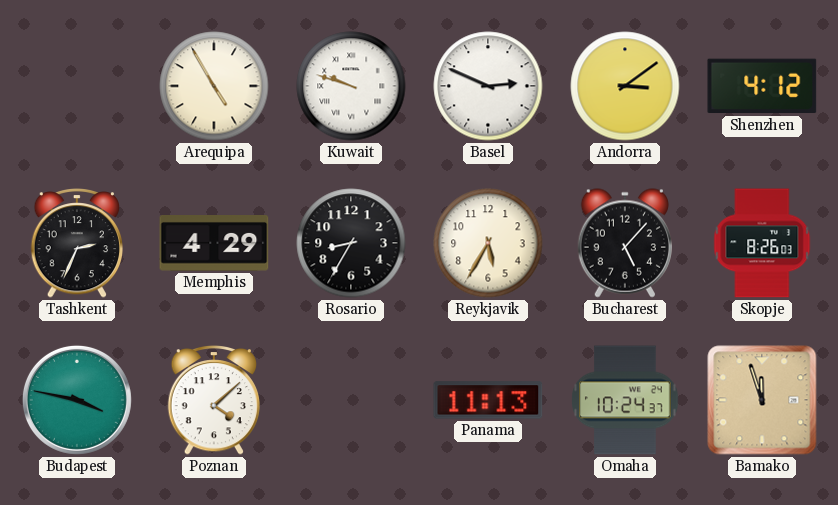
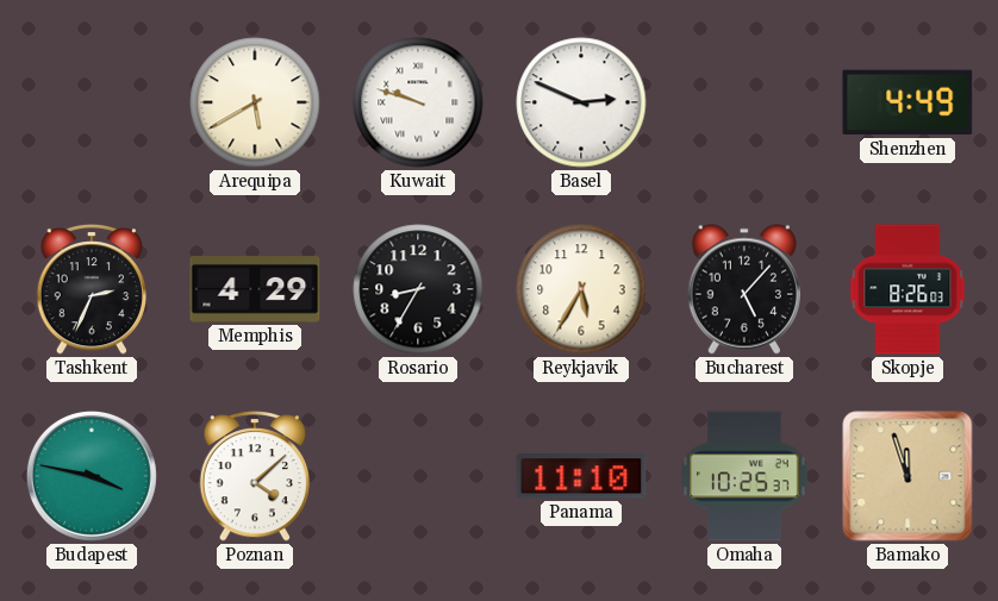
Arequipa: 4:55 -> 5:40
Andorra: 3:09 -> none
Shenzhen: 4:12 -> 4:49
Panama: 11:13 -> 11:10
Omaha: 10:24 -> 10:25
